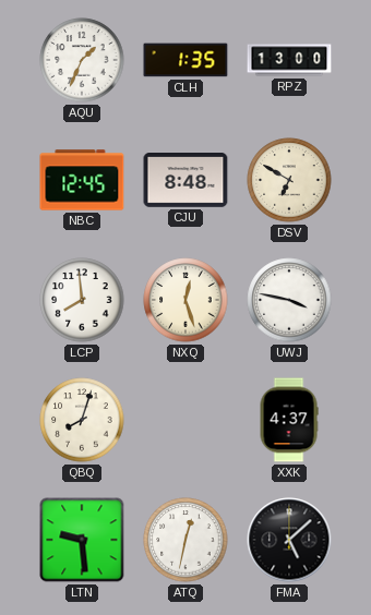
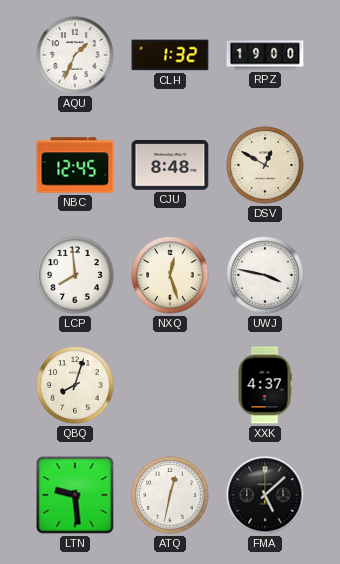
CLH: 1:35 -> 1:32
RPZ: 13:00 -> 19:00
DSV: 6:50 -> 12:50
